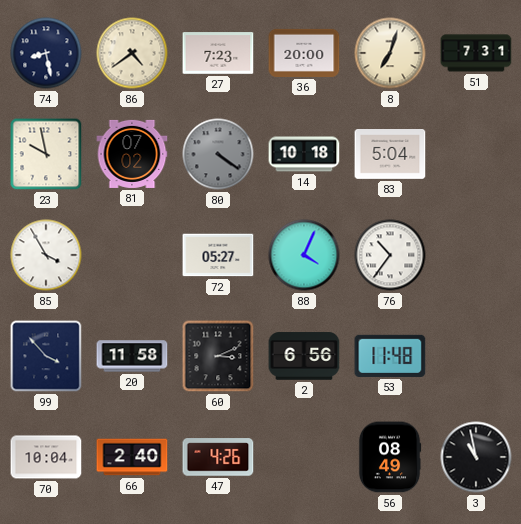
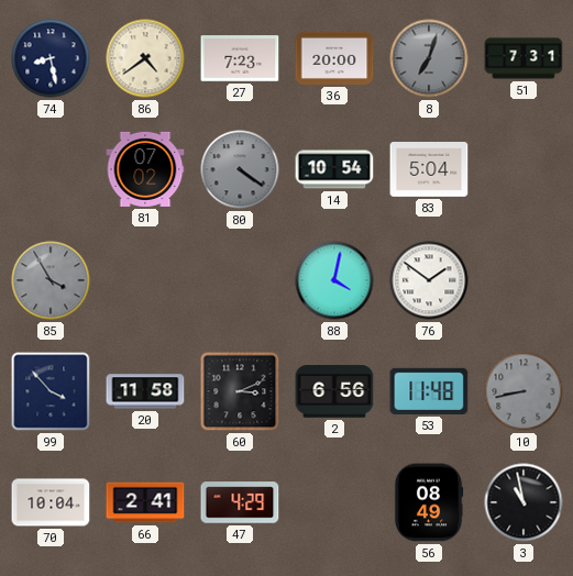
8 dial: cream -> grey
23: 9:58 -> none
14: 10:18 -> 10:54
85 dial: white -> grey
72: 05:27 -> none
88: 4:04 -> 4:02
76: 10:36 -> 1:51
10: none -> 8:43
66: 2:40 -> 2:41
47: 4:26 -> 4:29
